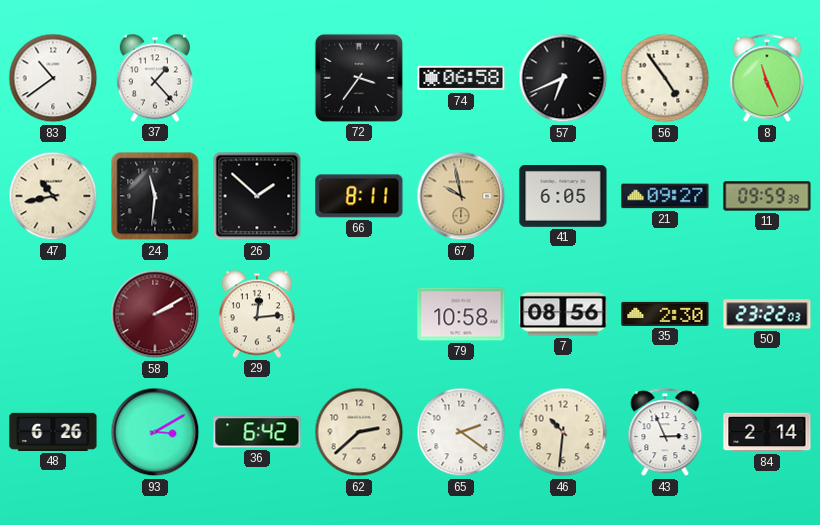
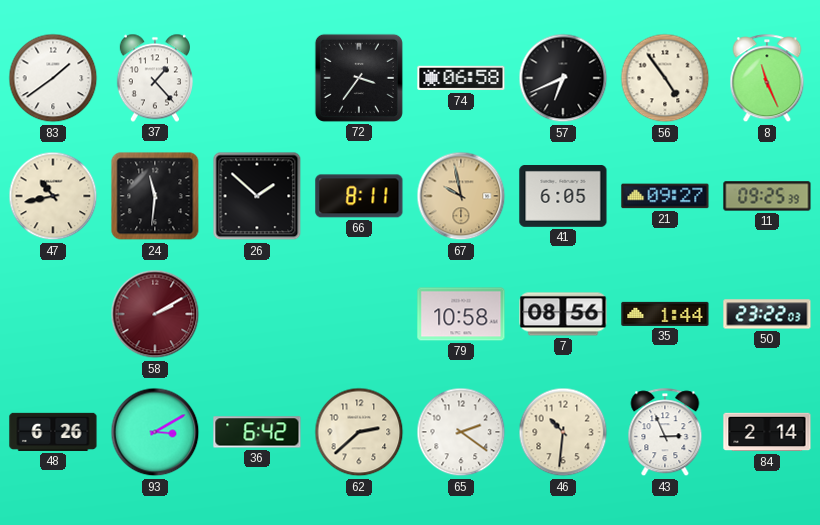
83: 10:39 -> 1:39
11: 09:59 -> 09:25
29: 12:14 -> none
35: 2:30 -> 1:44
